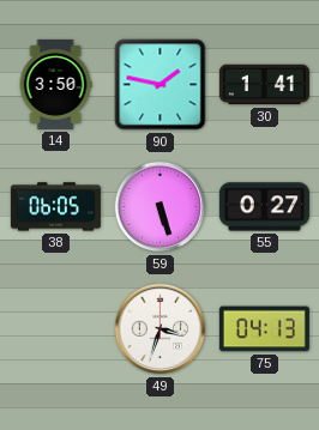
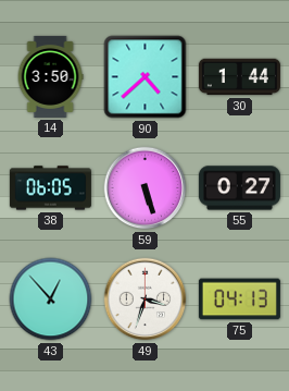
90: 1:47 -> 4:38
30: 1:41 -> 1:44
43: none -> 12:53
